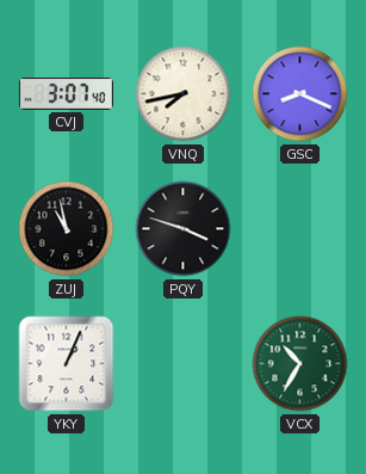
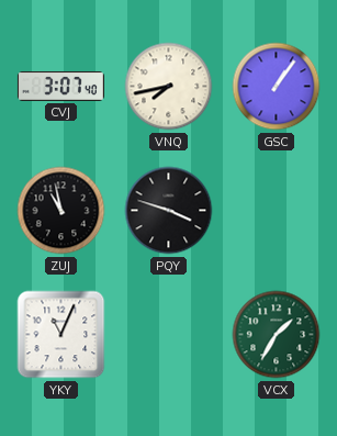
GSC: 8:19 -> 1:06
YKY: 1:04 -> 11:04
VCX: 10:35 -> 1:35
